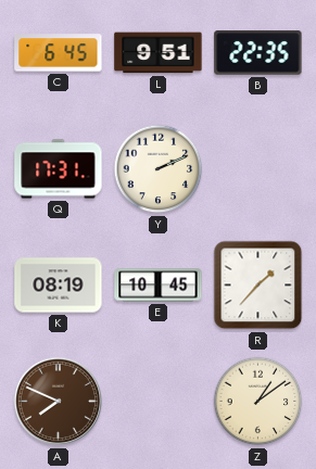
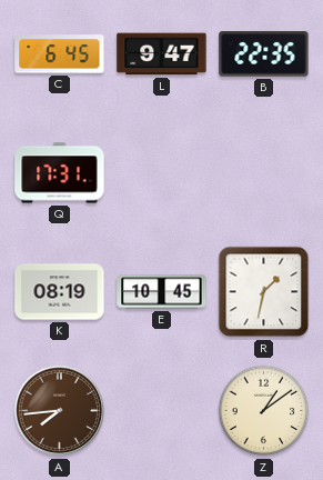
L: 9:51 -> 9:47
Y: 2:11 -> none
R: 1:37 -> 1:32
A: 7:49 -> 7:44
